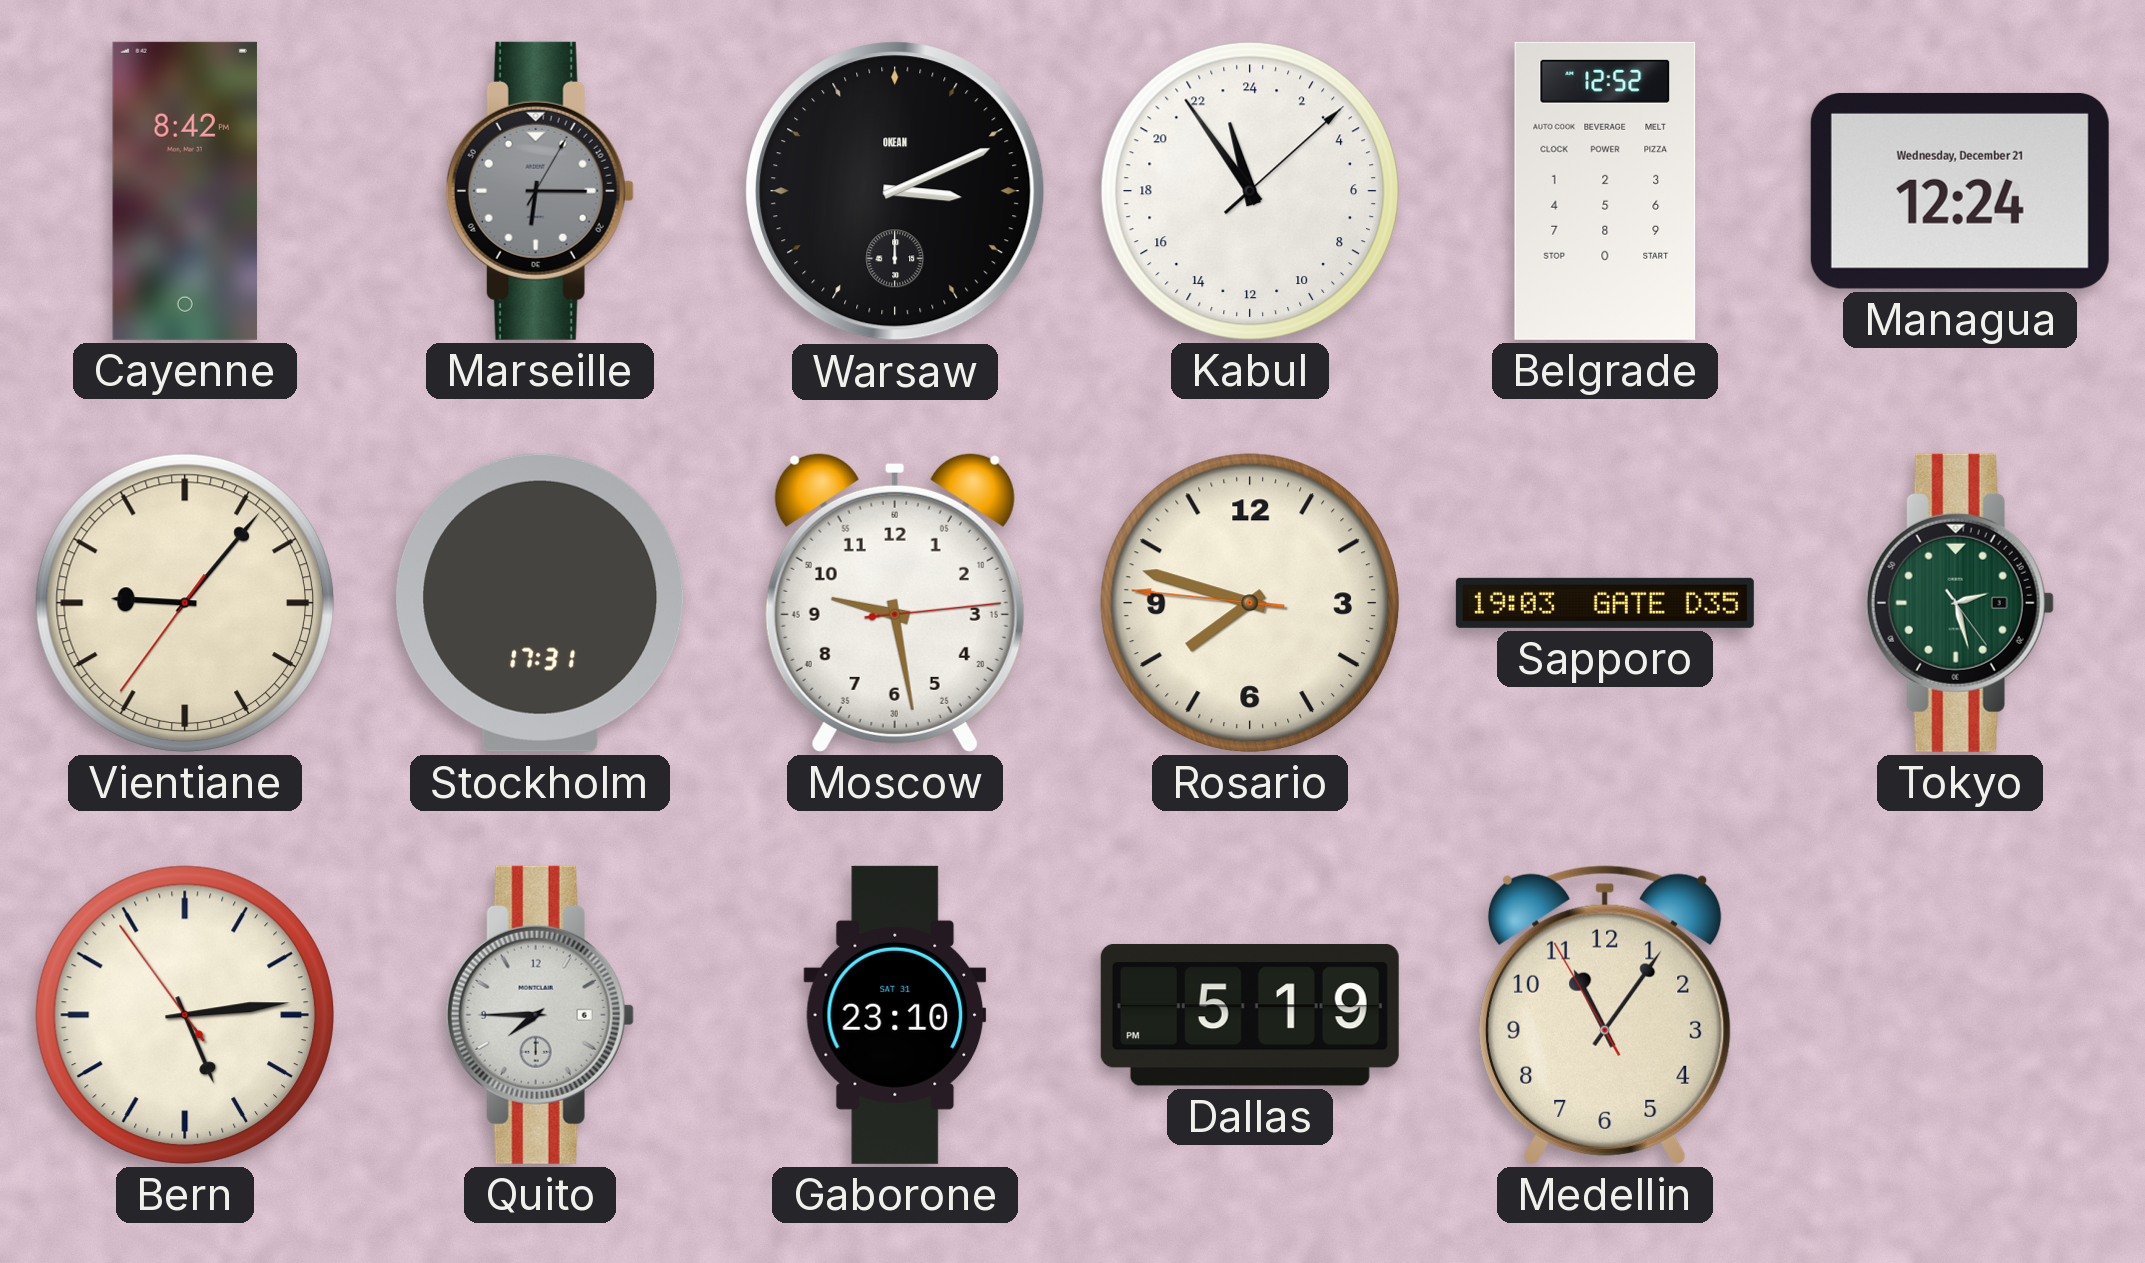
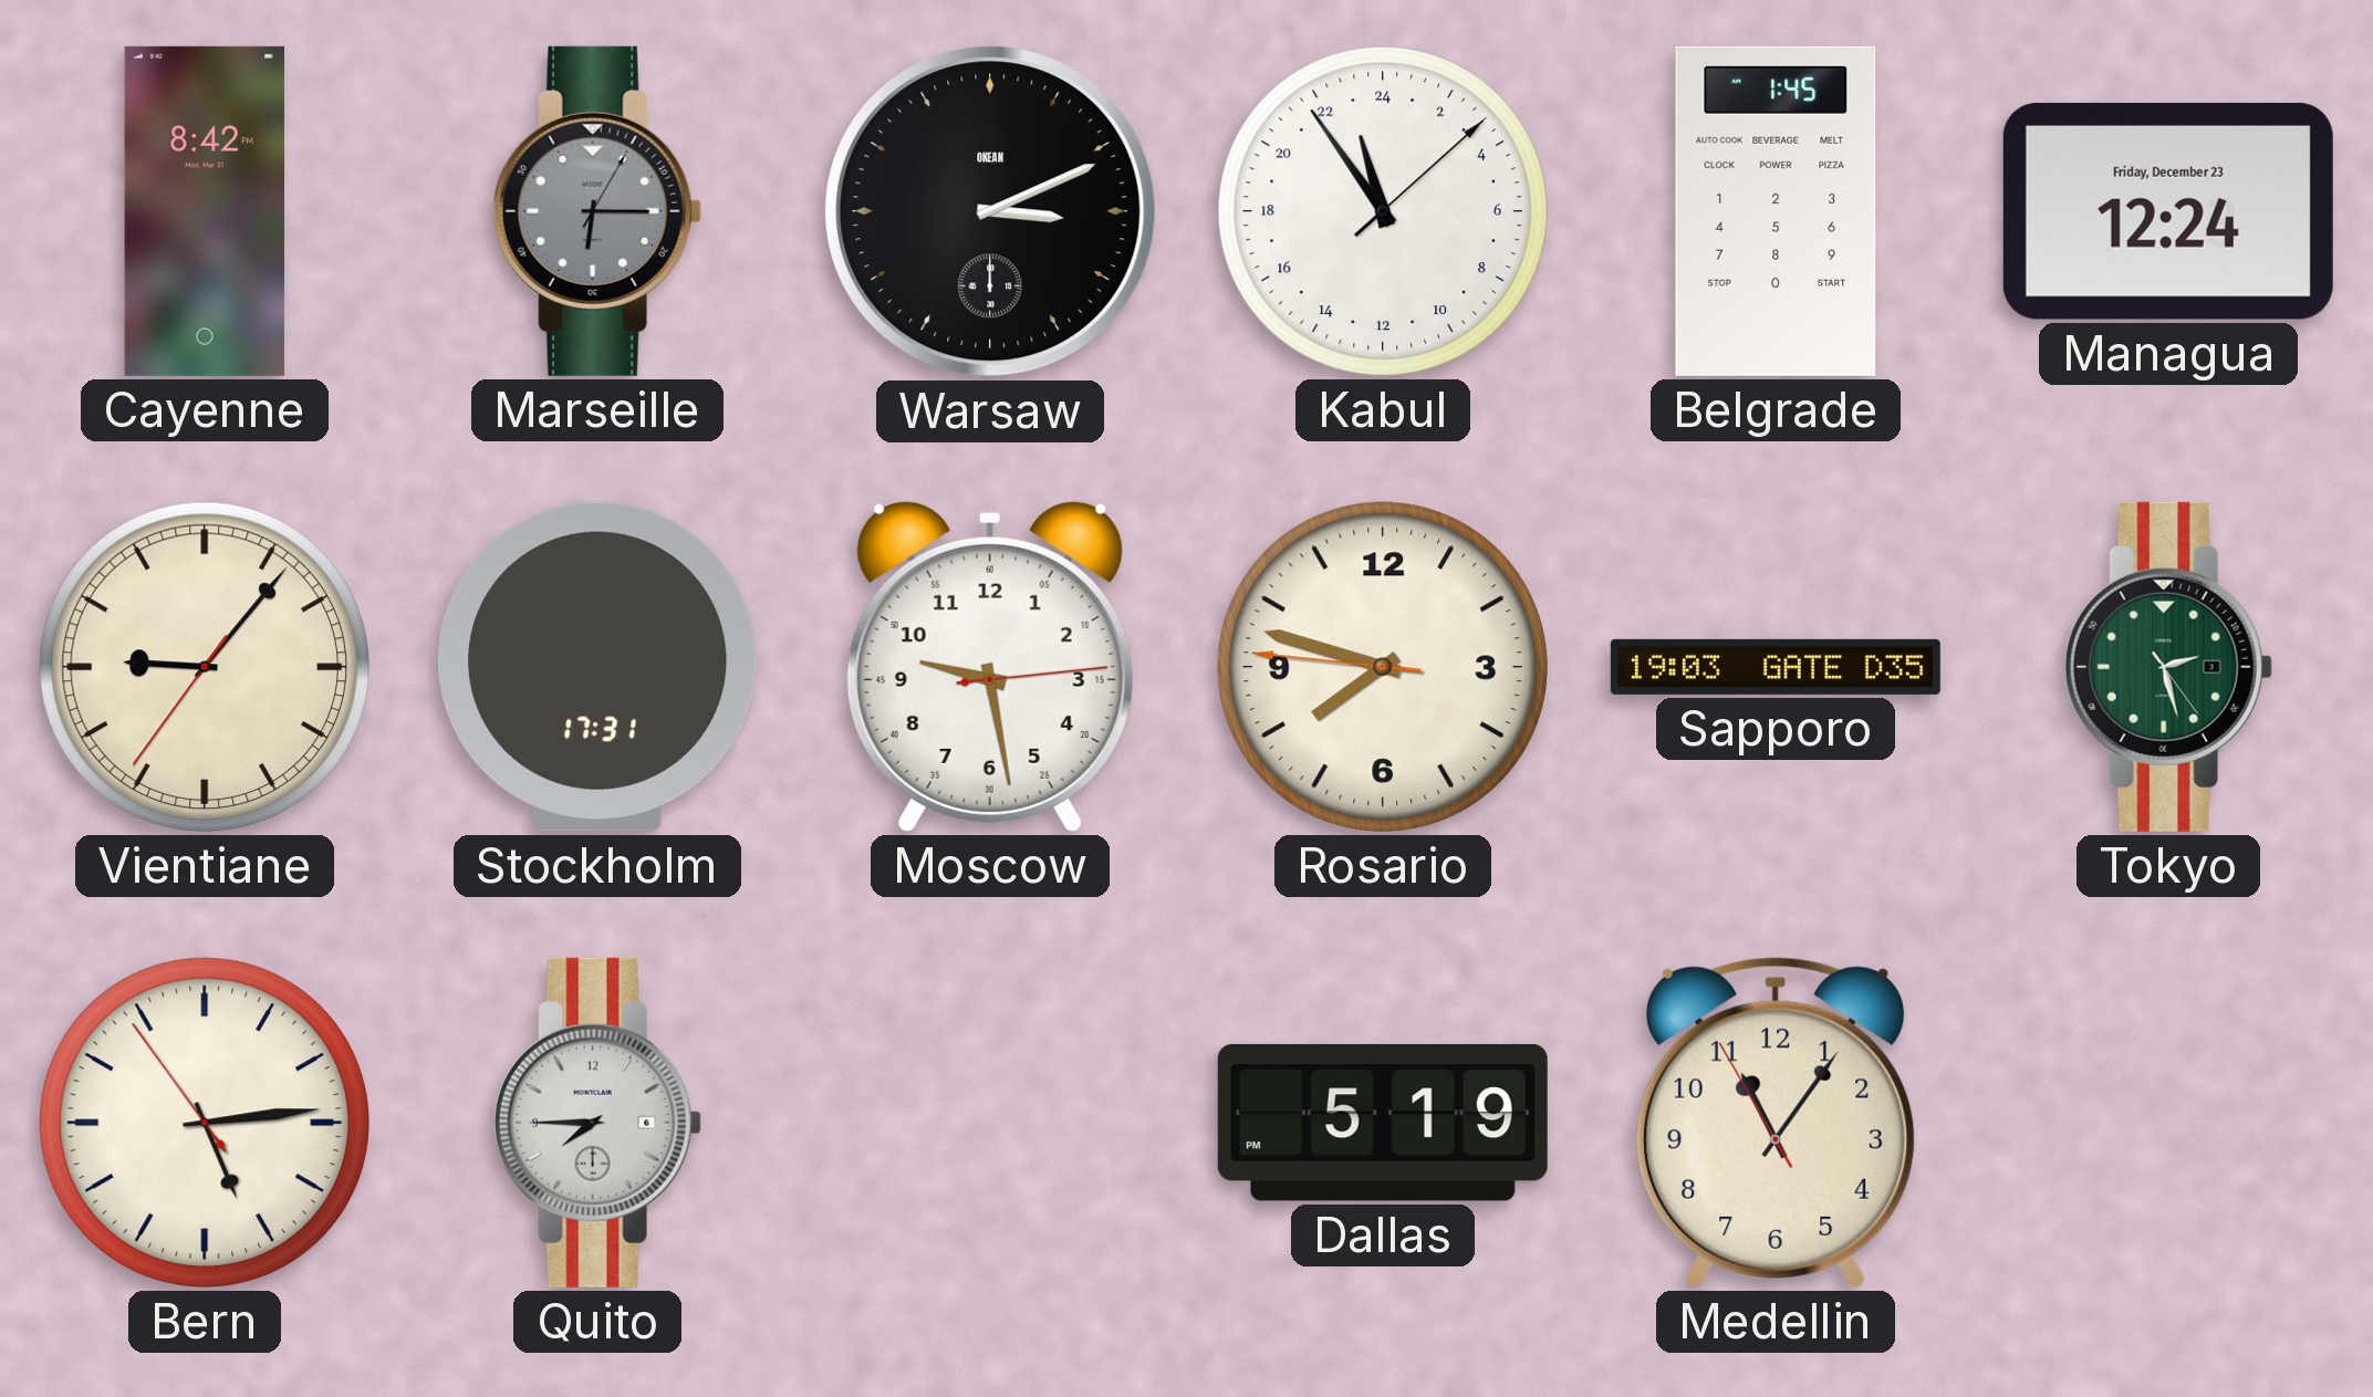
Belgrade: 12:52 -> 1:45
Managua date: Wednesday, December 21 -> Friday, December 23
Gaborone: 23:10 -> none
